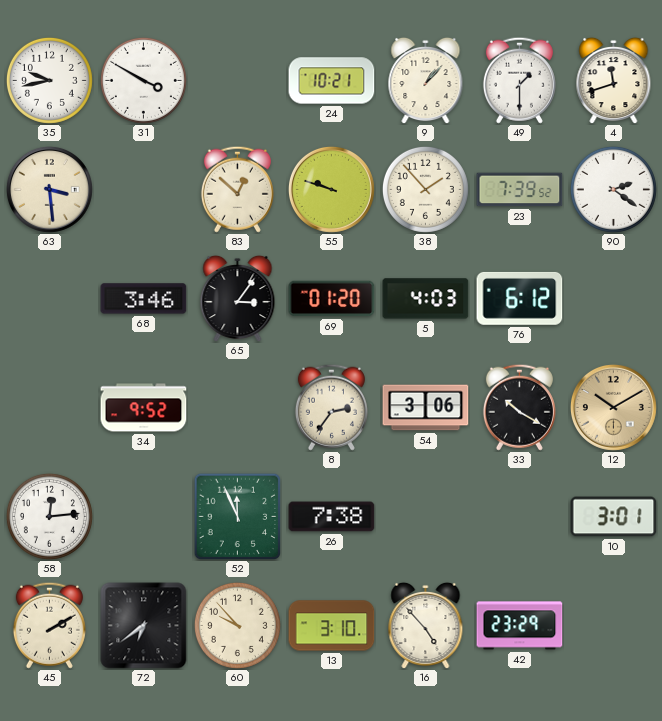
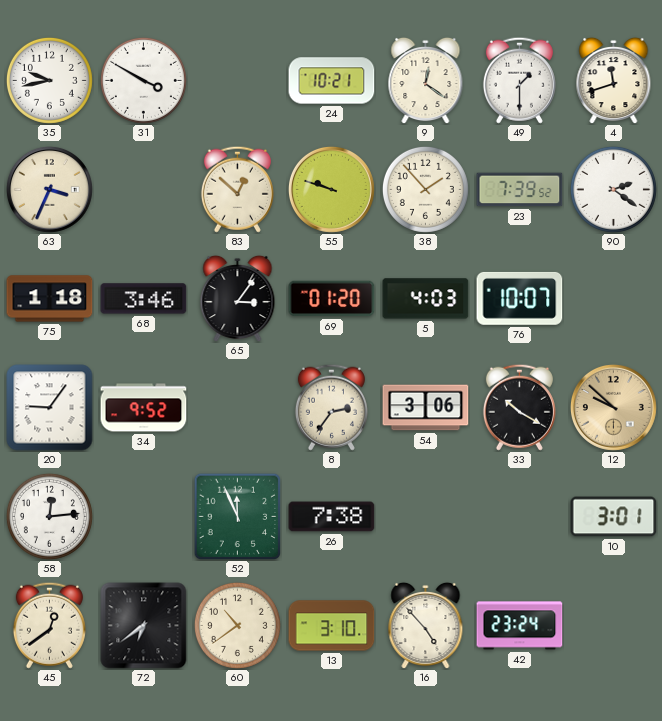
9: 1:07 -> 12:21
63: 3:29 -> 3:34
75: none -> 1:18
76: 6:12 -> 10:07
20: none -> 9:06
12: 10:10 -> 9:52
45: 2:10 -> 12:39
60: 9:53 -> 10:39
42: 23:29 -> 23:24
